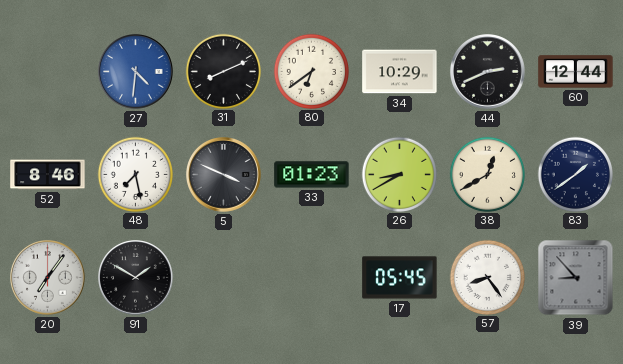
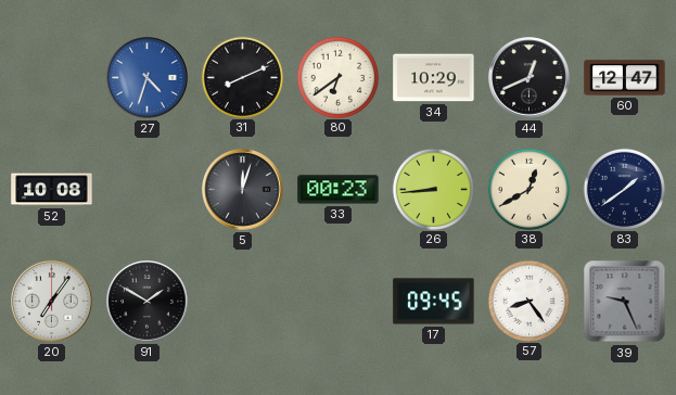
27: 4:31 -> 4:33
44: 2:41 -> 12:41
60: 12:44 -> 12:47
52: 8:46 -> 10:08
48: 7:28 -> none
5: 3:49 -> 12:03
33: 01:23 -> 00:23
26: 8:40 -> 8:44
17: 05:45 -> 09:45
39: 8:53 -> 9:26
